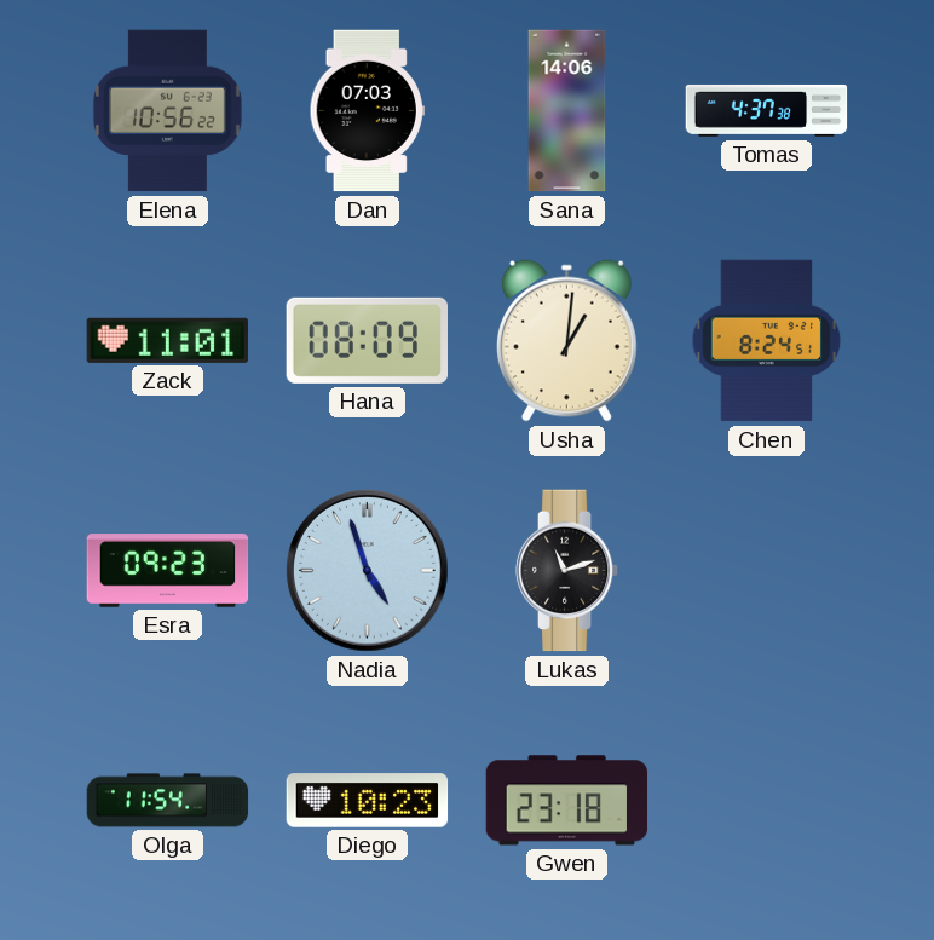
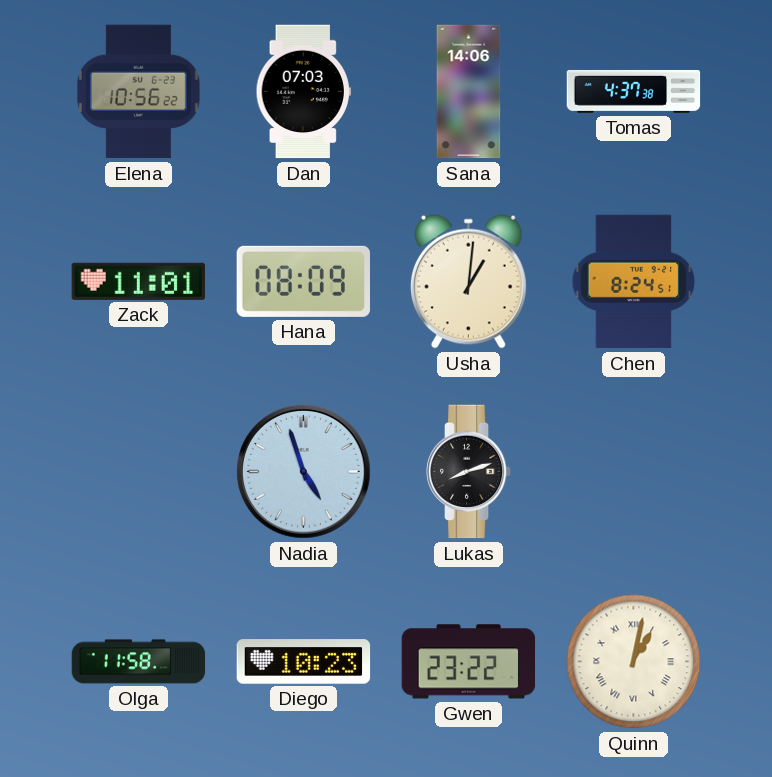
Esra: 09:23 -> none
Lukas: 11:12 -> 8:12
Olga: 11:54 -> 11:58
Gwen: 23:18 -> 23:22
Quinn: none -> 1:02
